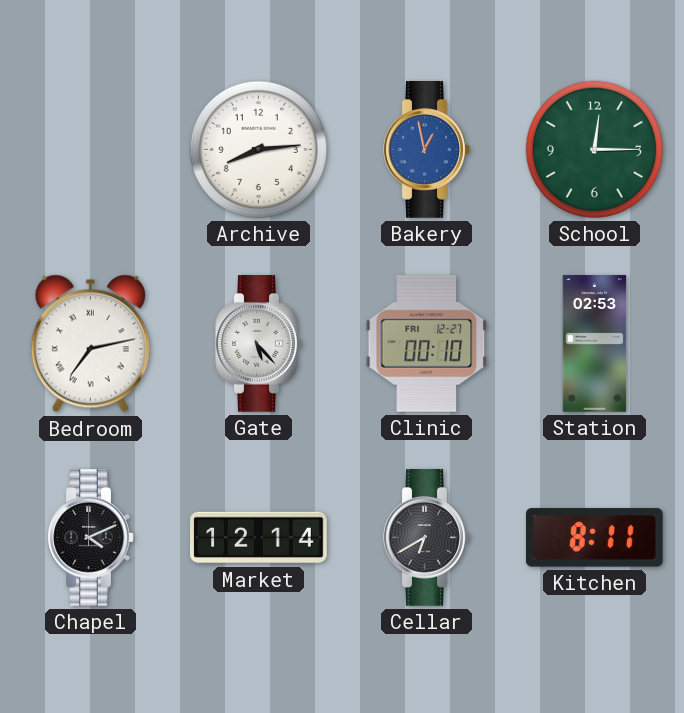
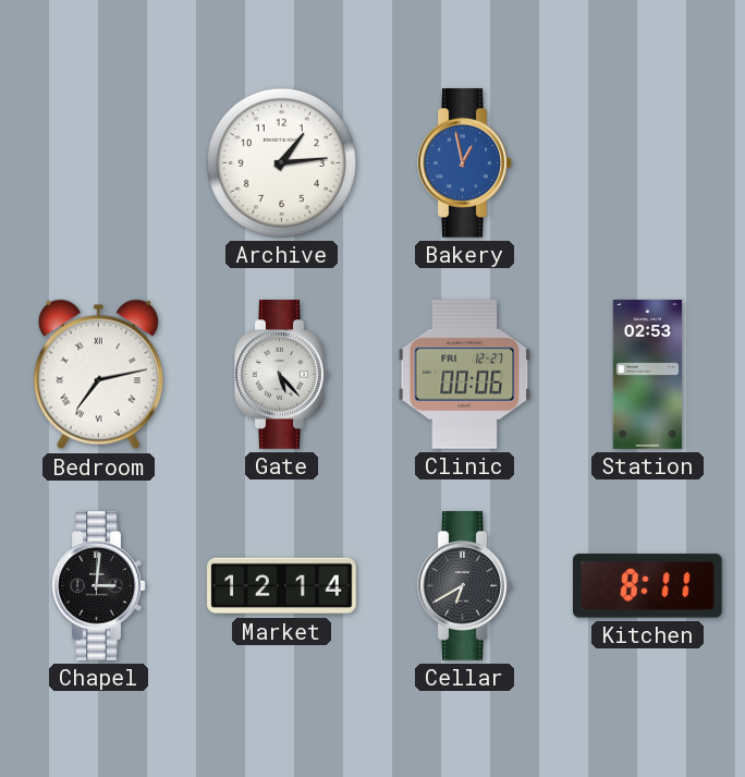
Archive: 8:14 -> 1:14
School: 12:15 -> none
Clinic: 00:10 -> 00:06
Chapel: 4:11 -> 3:01
